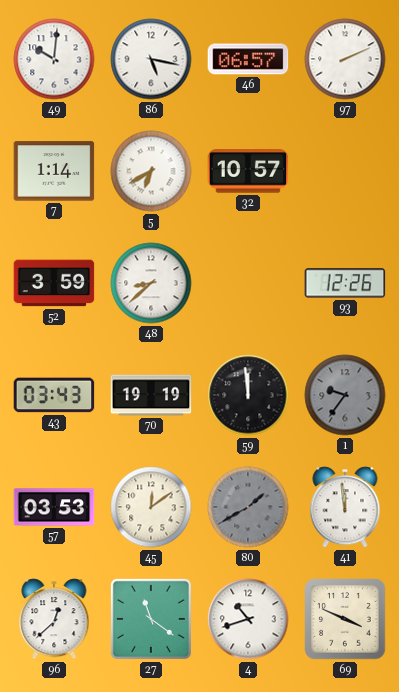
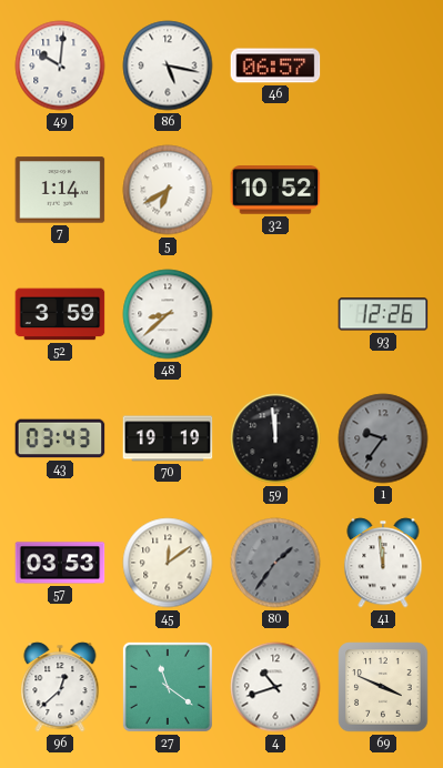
97: 2:11 -> none
32: 10:57 -> 10:52
80: 1:40 -> 1:36
